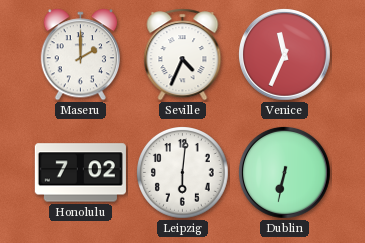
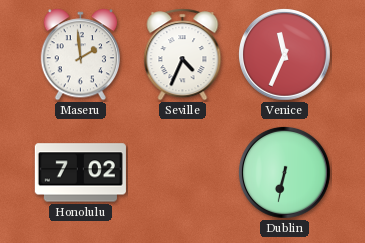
Maseru: 2:00 -> 1:59
Leipzig: 6:01 -> none
